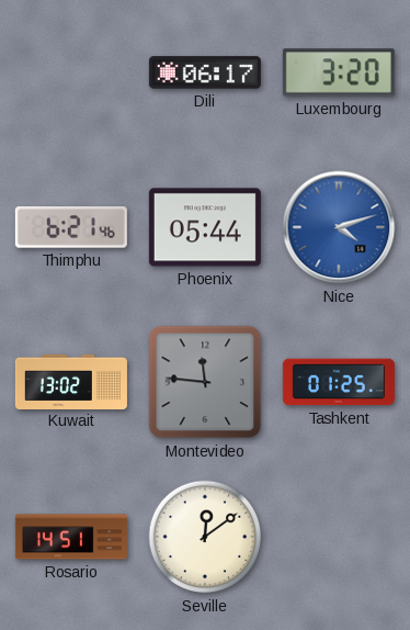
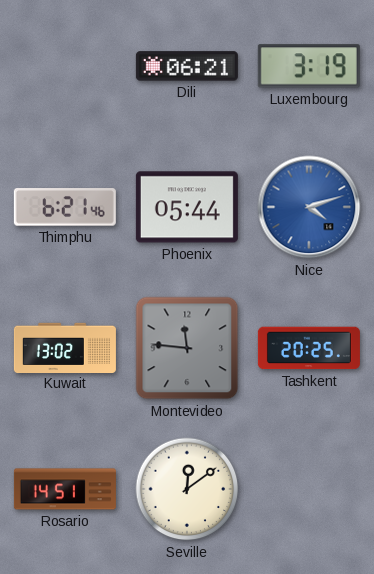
Dili: 06:17 -> 06:21
Luxembourg: 3:20 -> 3:19
Tashkent: 01:25 -> 20:25
